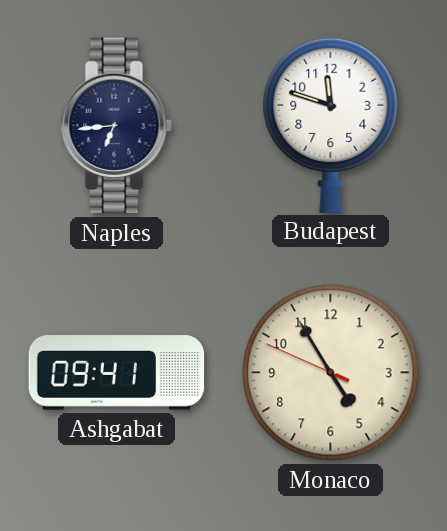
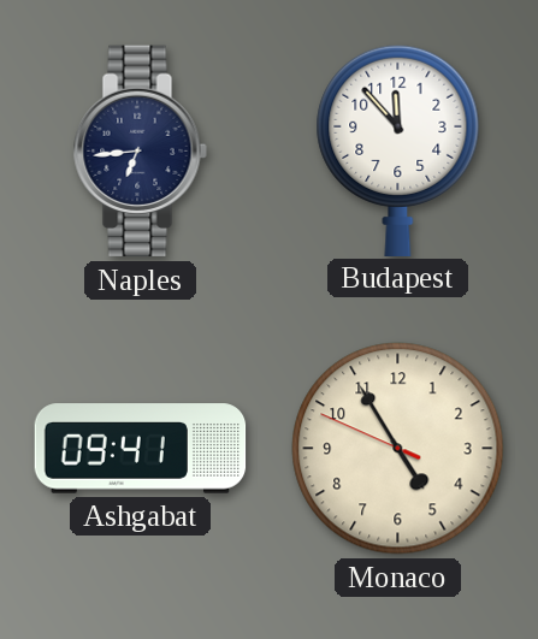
Budapest: 11:48 -> 11:53
